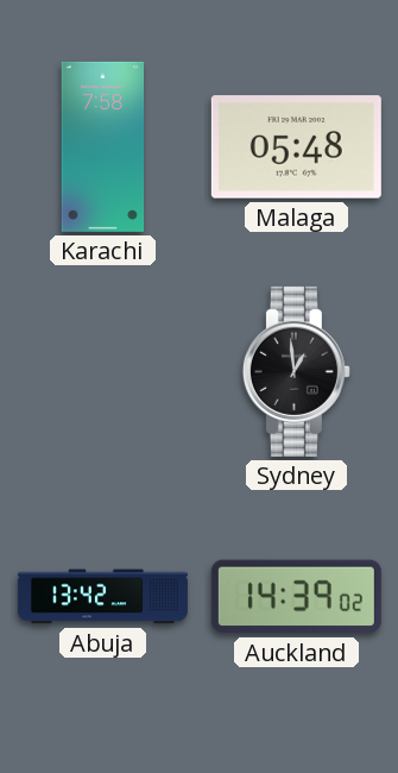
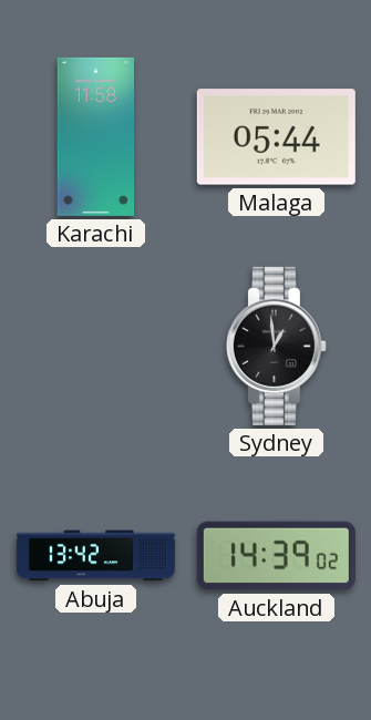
Karachi: 7:58 -> 11:58
Malaga: 05:48 -> 05:44
